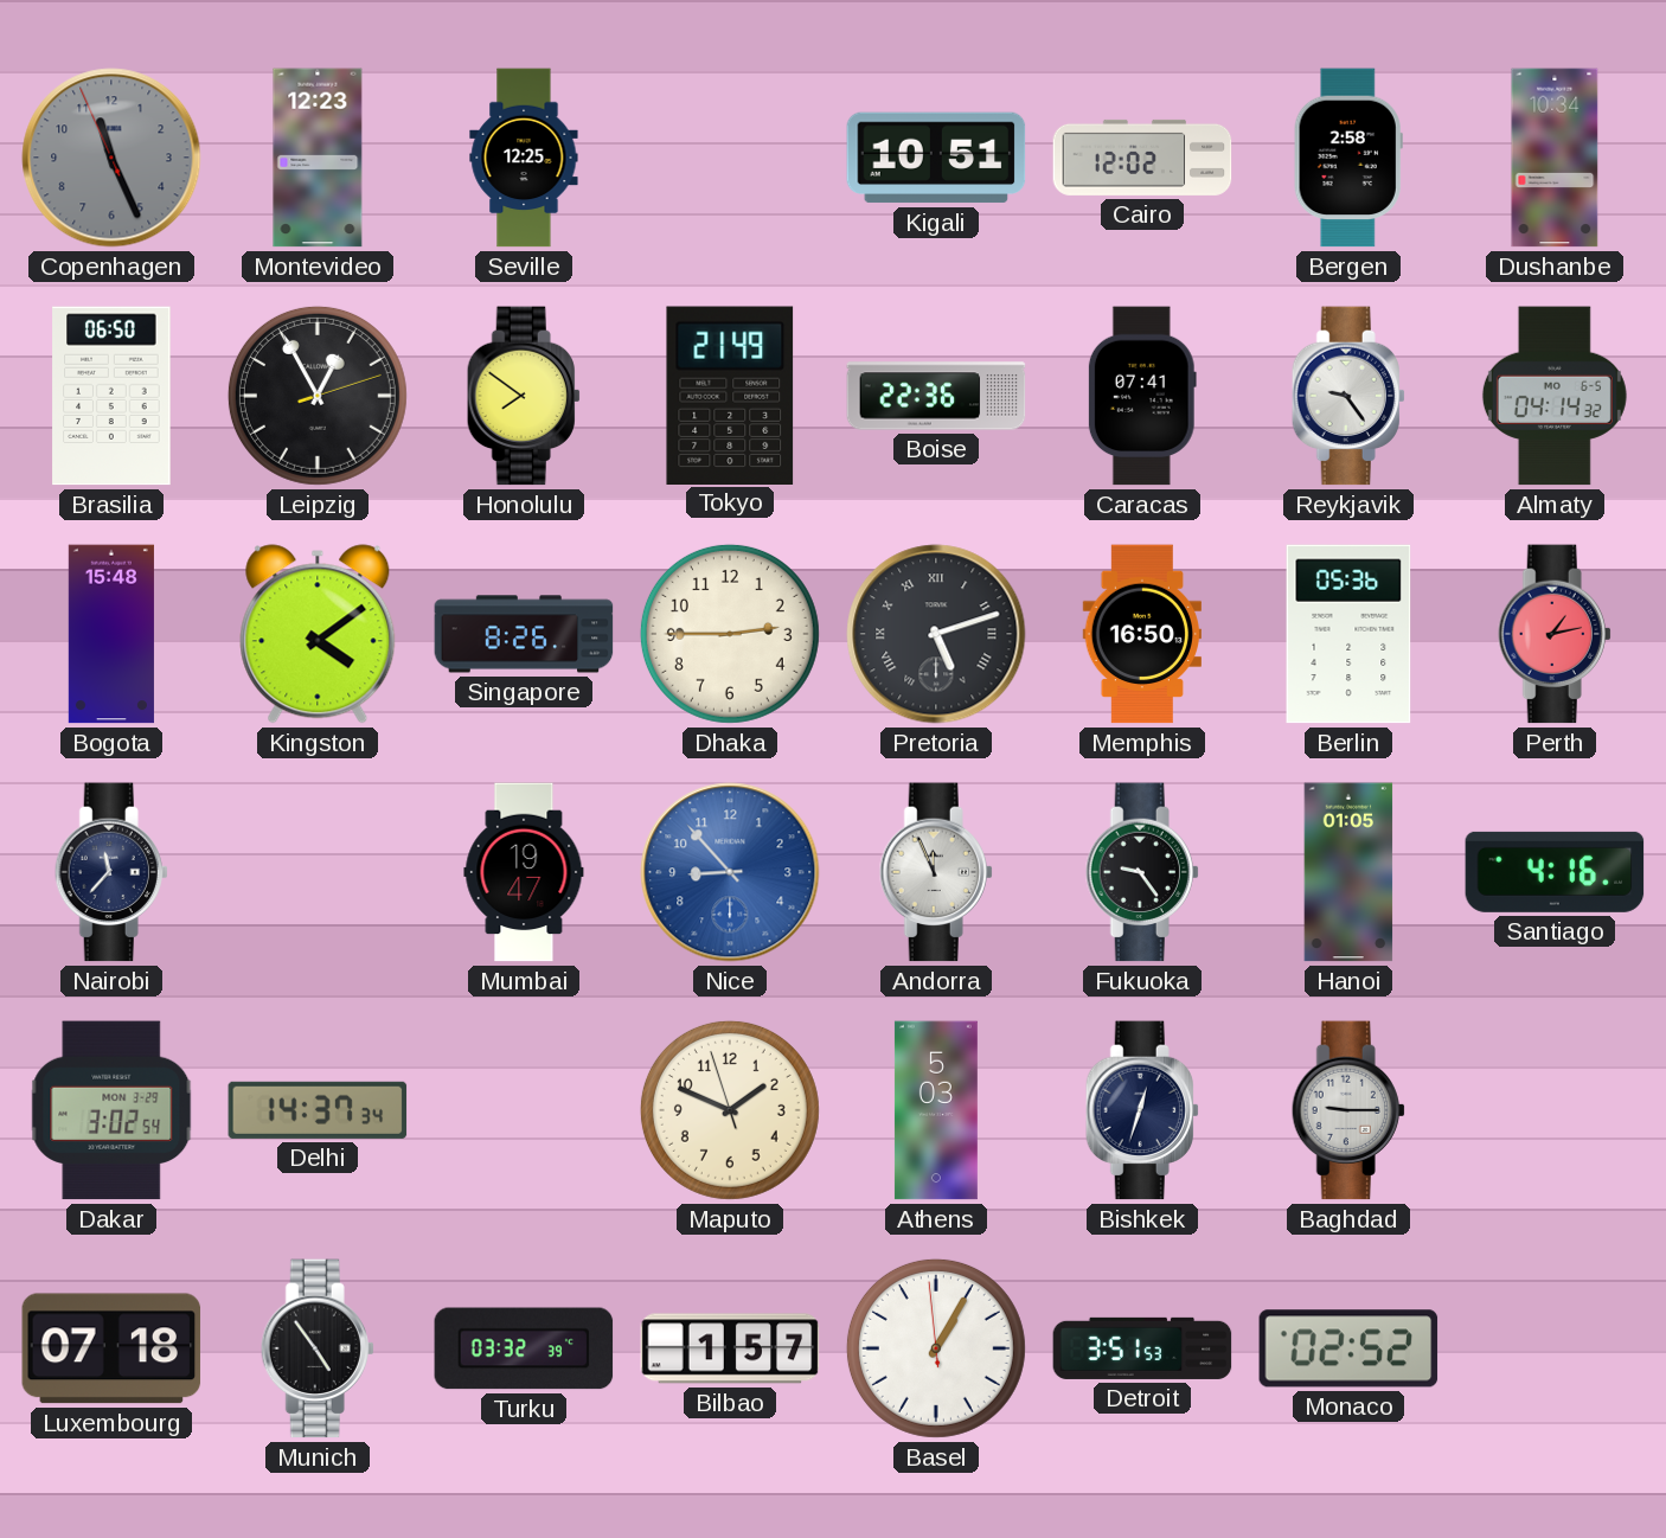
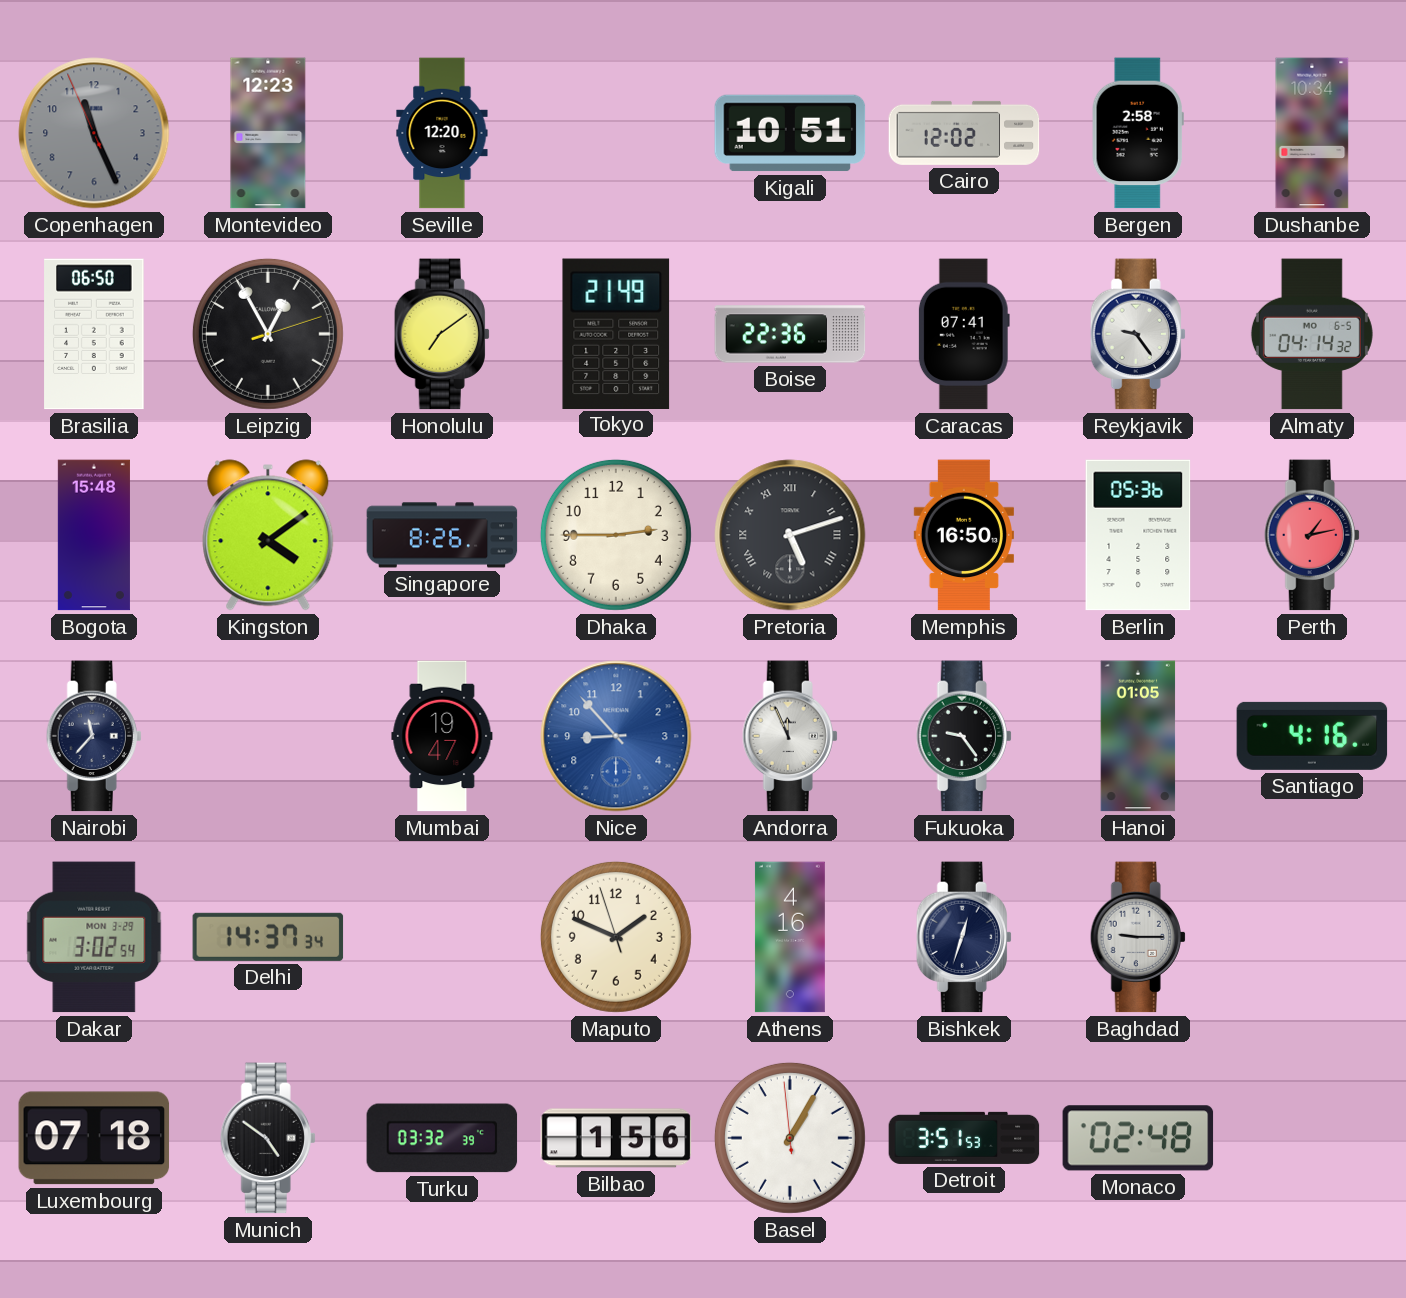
Seville: 12:25 -> 12:20
Honolulu: 7:51 -> 7:09
Athens: 5:03 -> 4:16
Munich: 4:54 -> 4:51
Bilbao: 1:57 -> 1:56
Monaco: 02:52 -> 02:48
